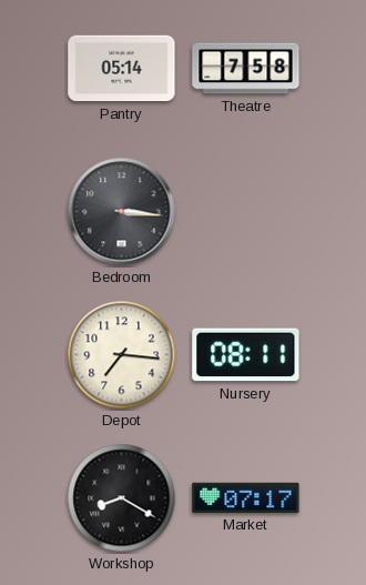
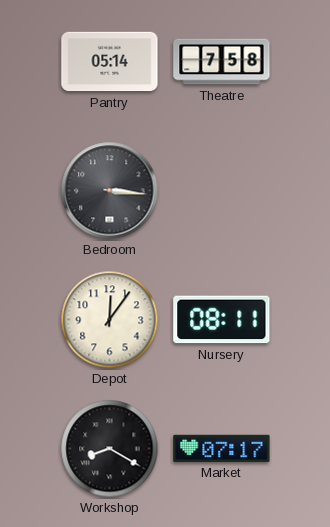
Depot: 7:16 -> 12:06
